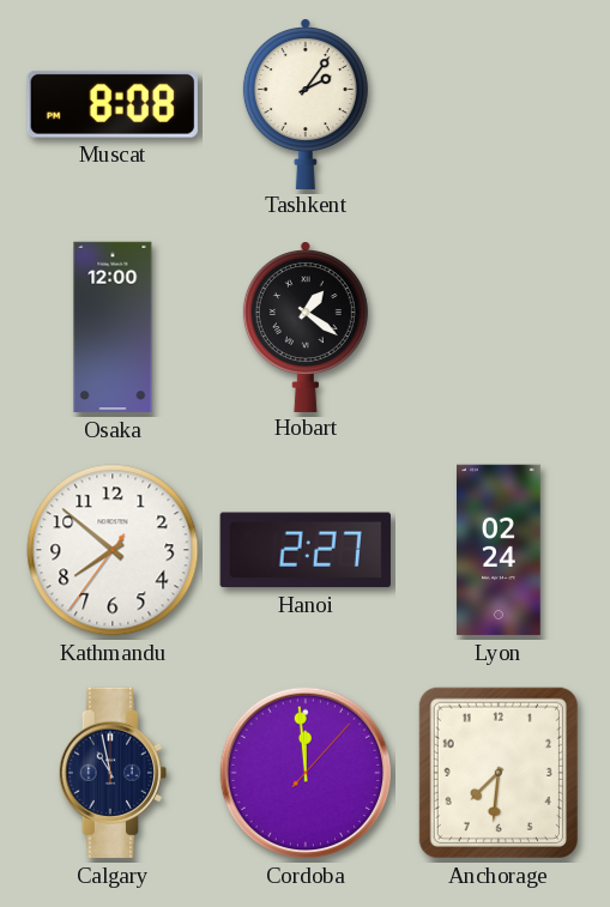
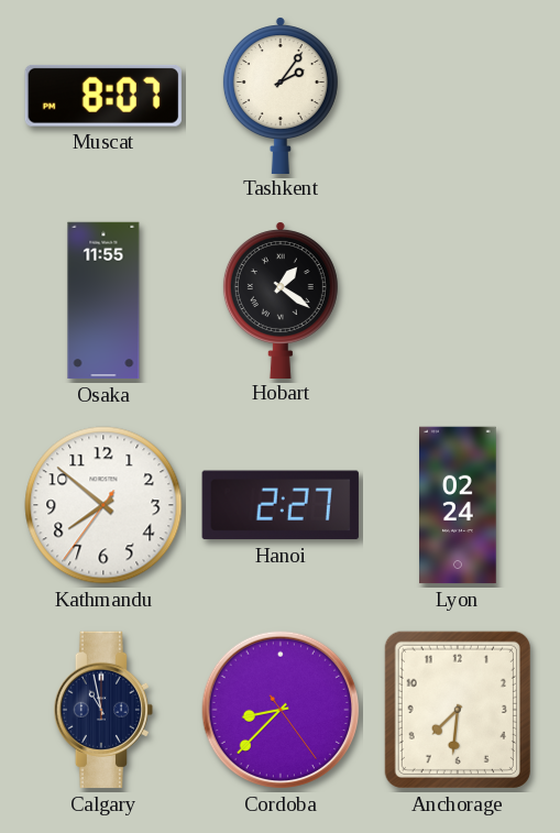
Muscat: 8:08 -> 8:07
Osaka: 12:00 -> 11:55
Cordoba: 11:59 -> 8:37
